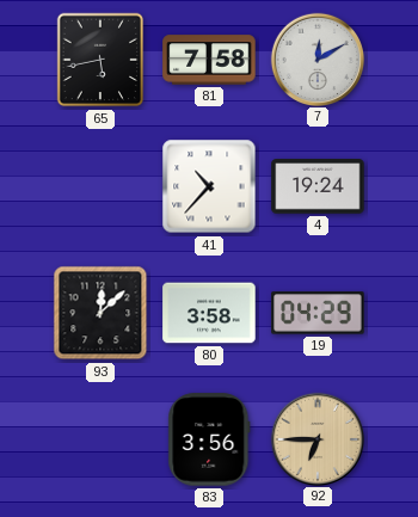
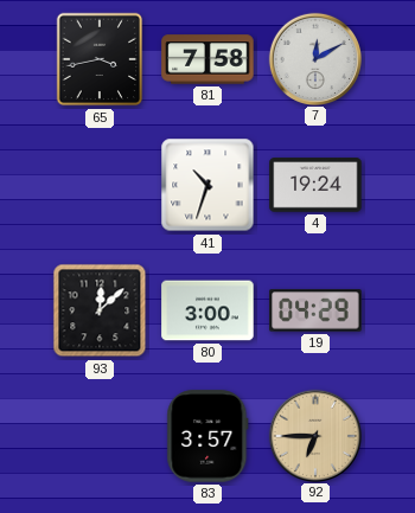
65: 5:43 -> 3:43
41: 10:37 -> 10:33
80: 3:58 -> 3:00
83: 3:56 -> 3:57
